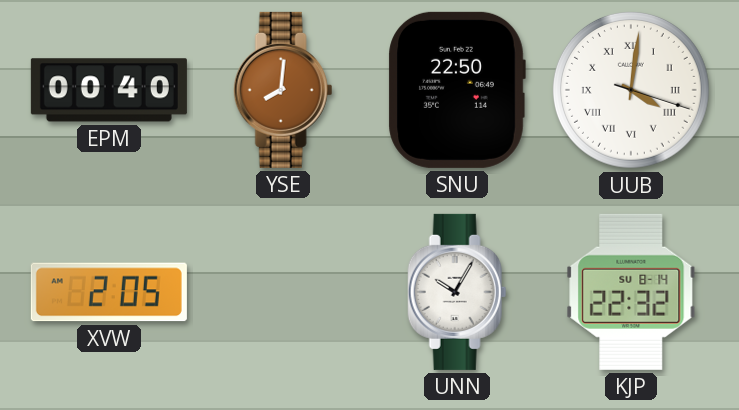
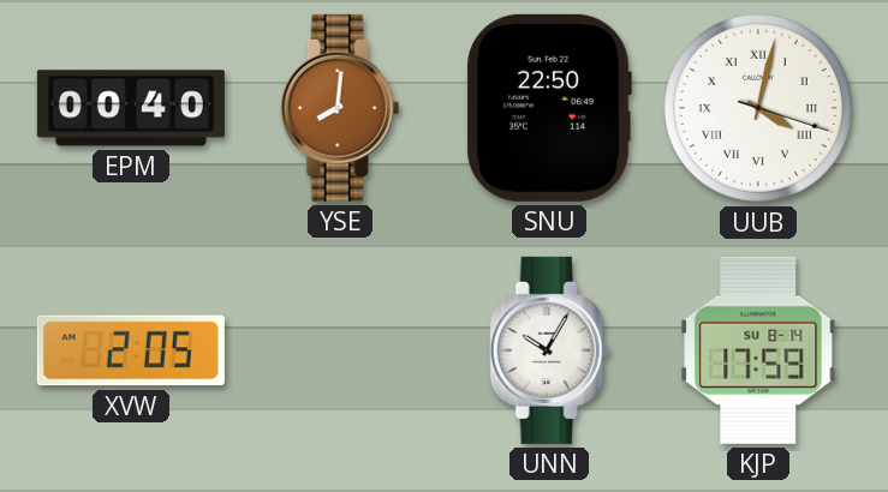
UUB: 4:01 -> 4:02
KJP: 22:32 -> 17:59
